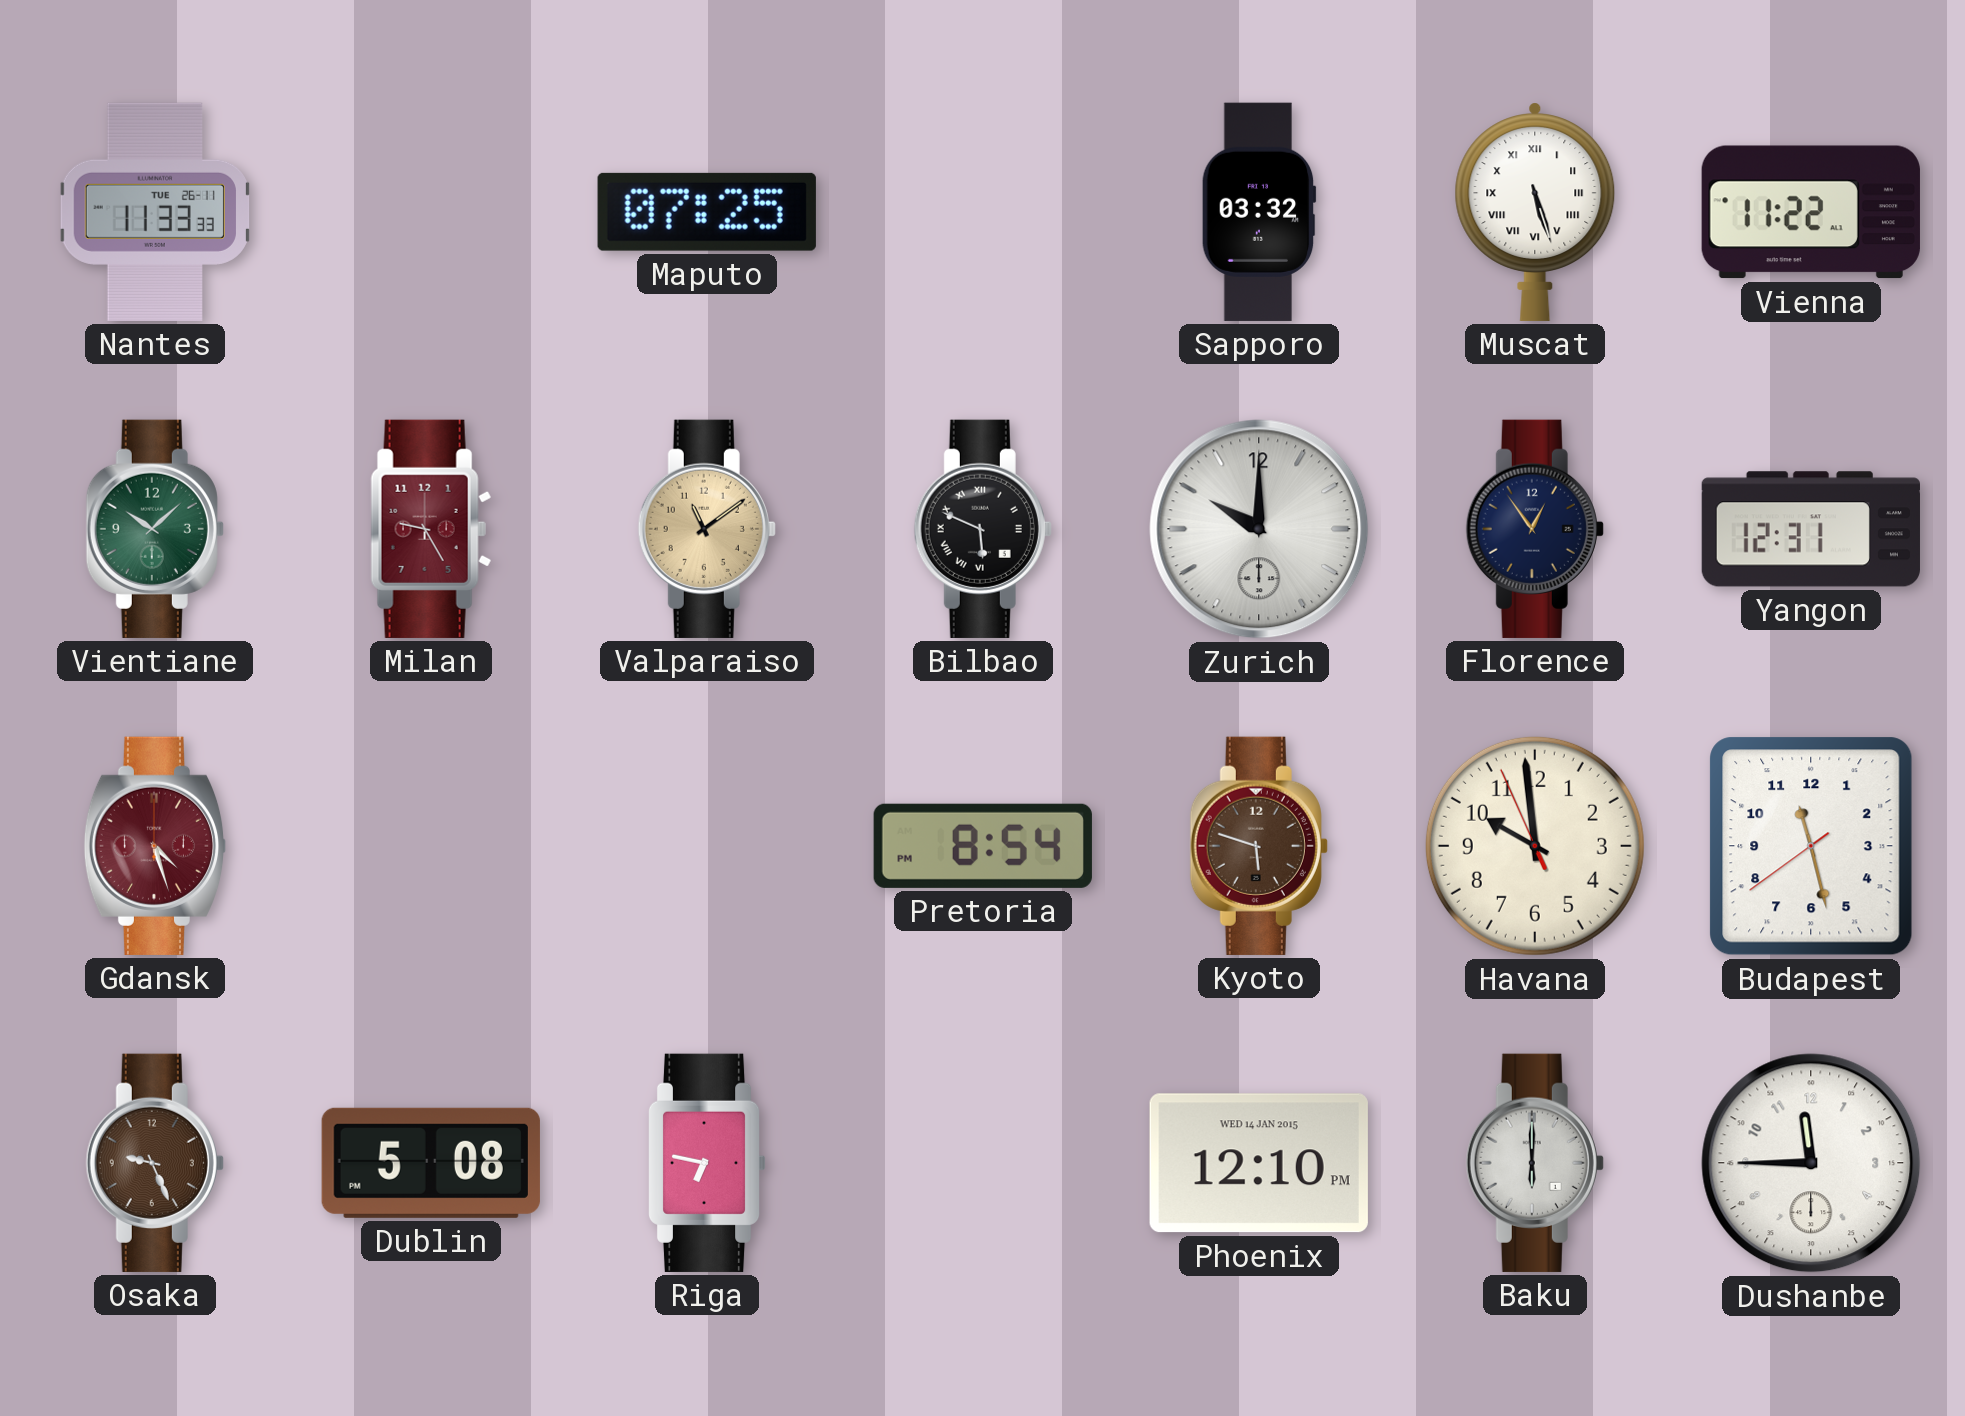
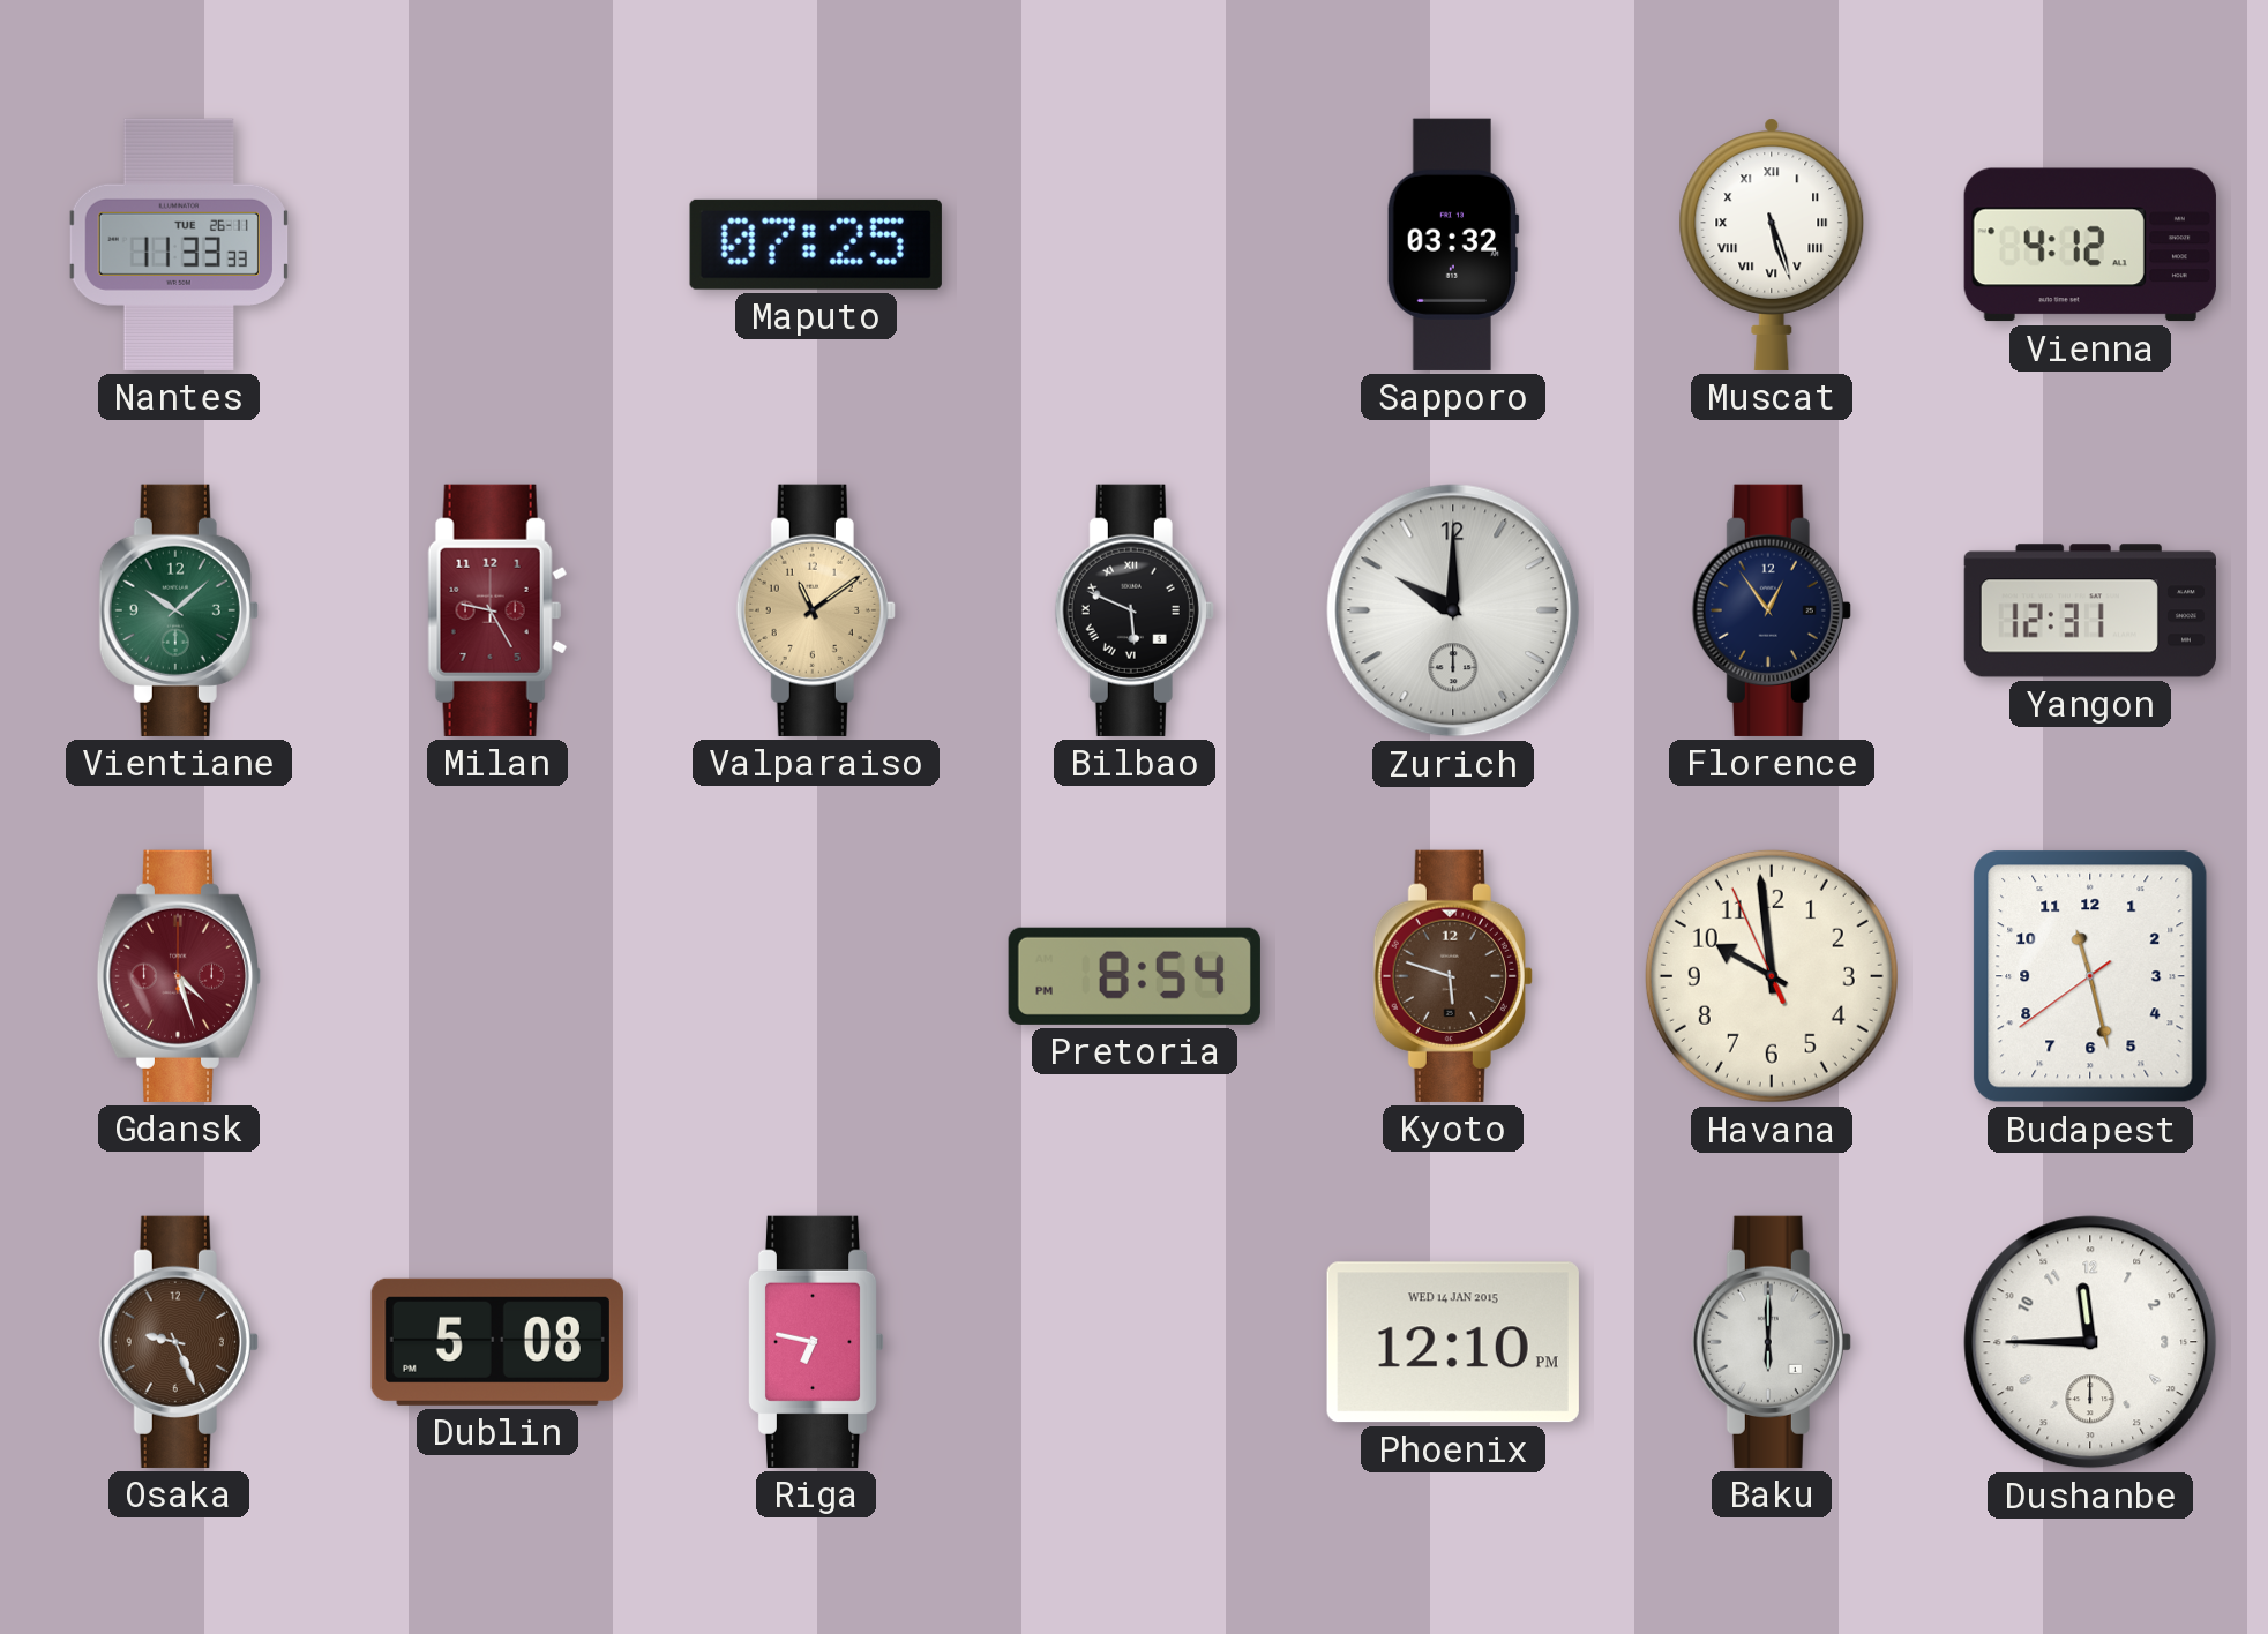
Vienna: 11:22 -> 4:12
